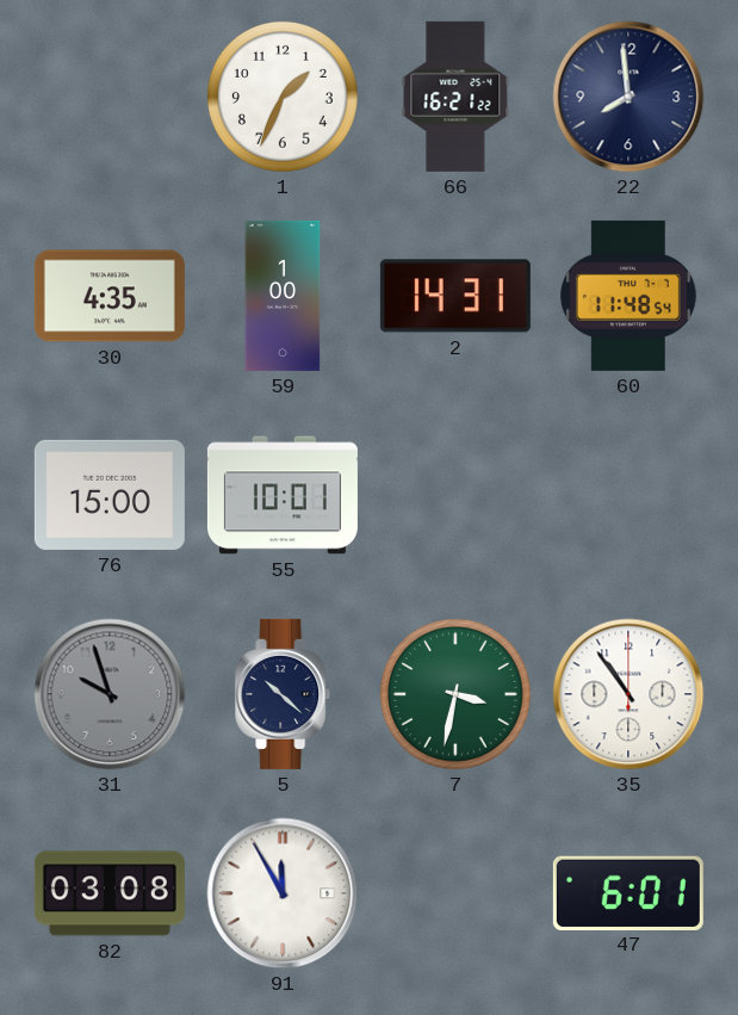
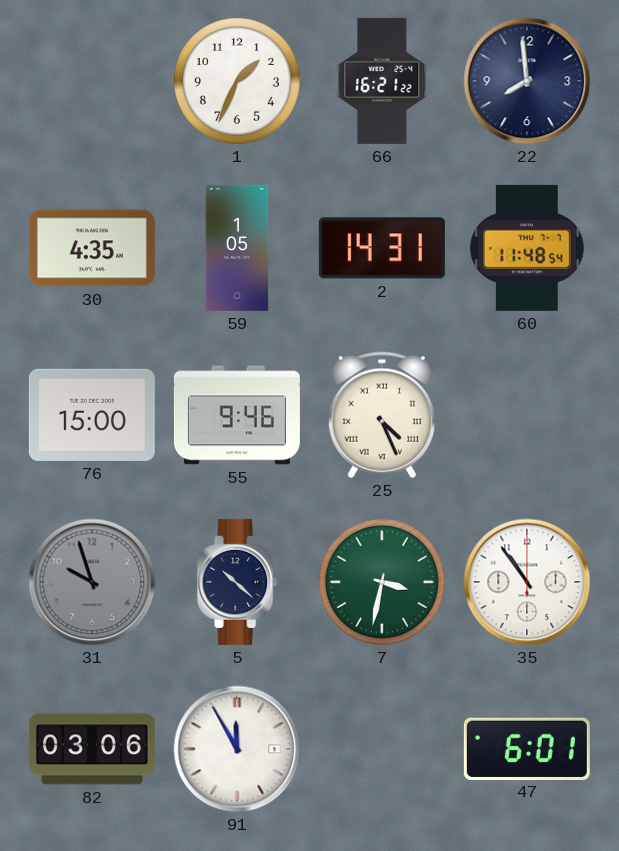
59: 1:00 -> 1:05
55: 10:01 -> 9:46
25: none -> 4:26
82: 03:08 -> 03:06
